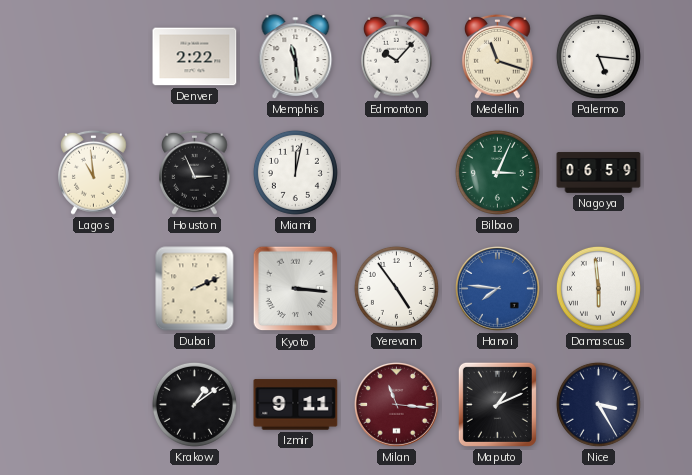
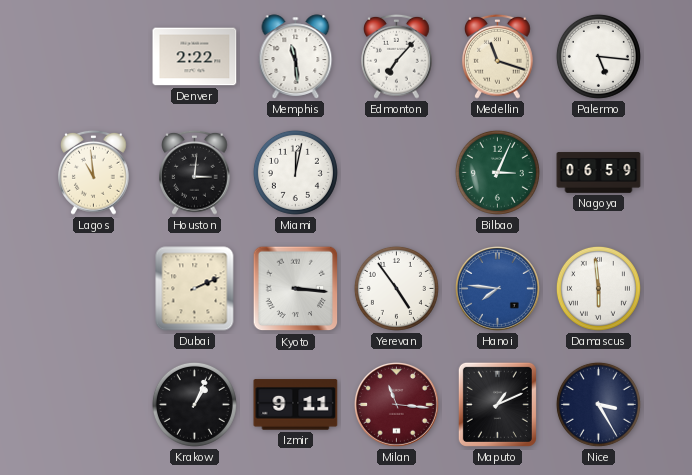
Edmonton: 10:07 -> 7:07
Houston: 2:56 -> 3:01
Krakow: 1:09 -> 1:04
